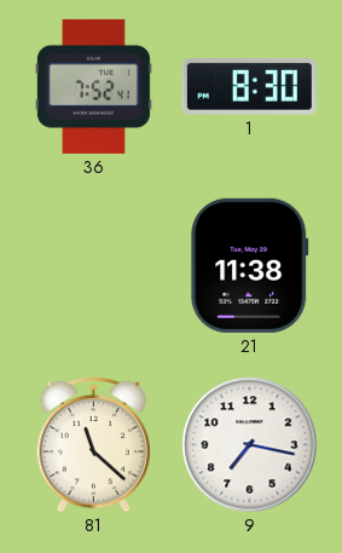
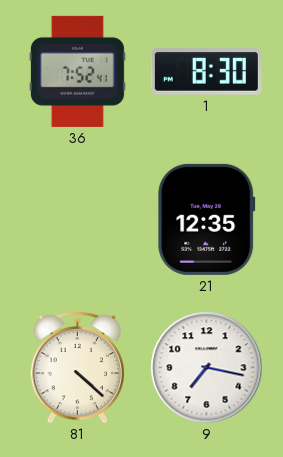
21: 11:38 -> 12:35
81: 11:22 -> 4:22
